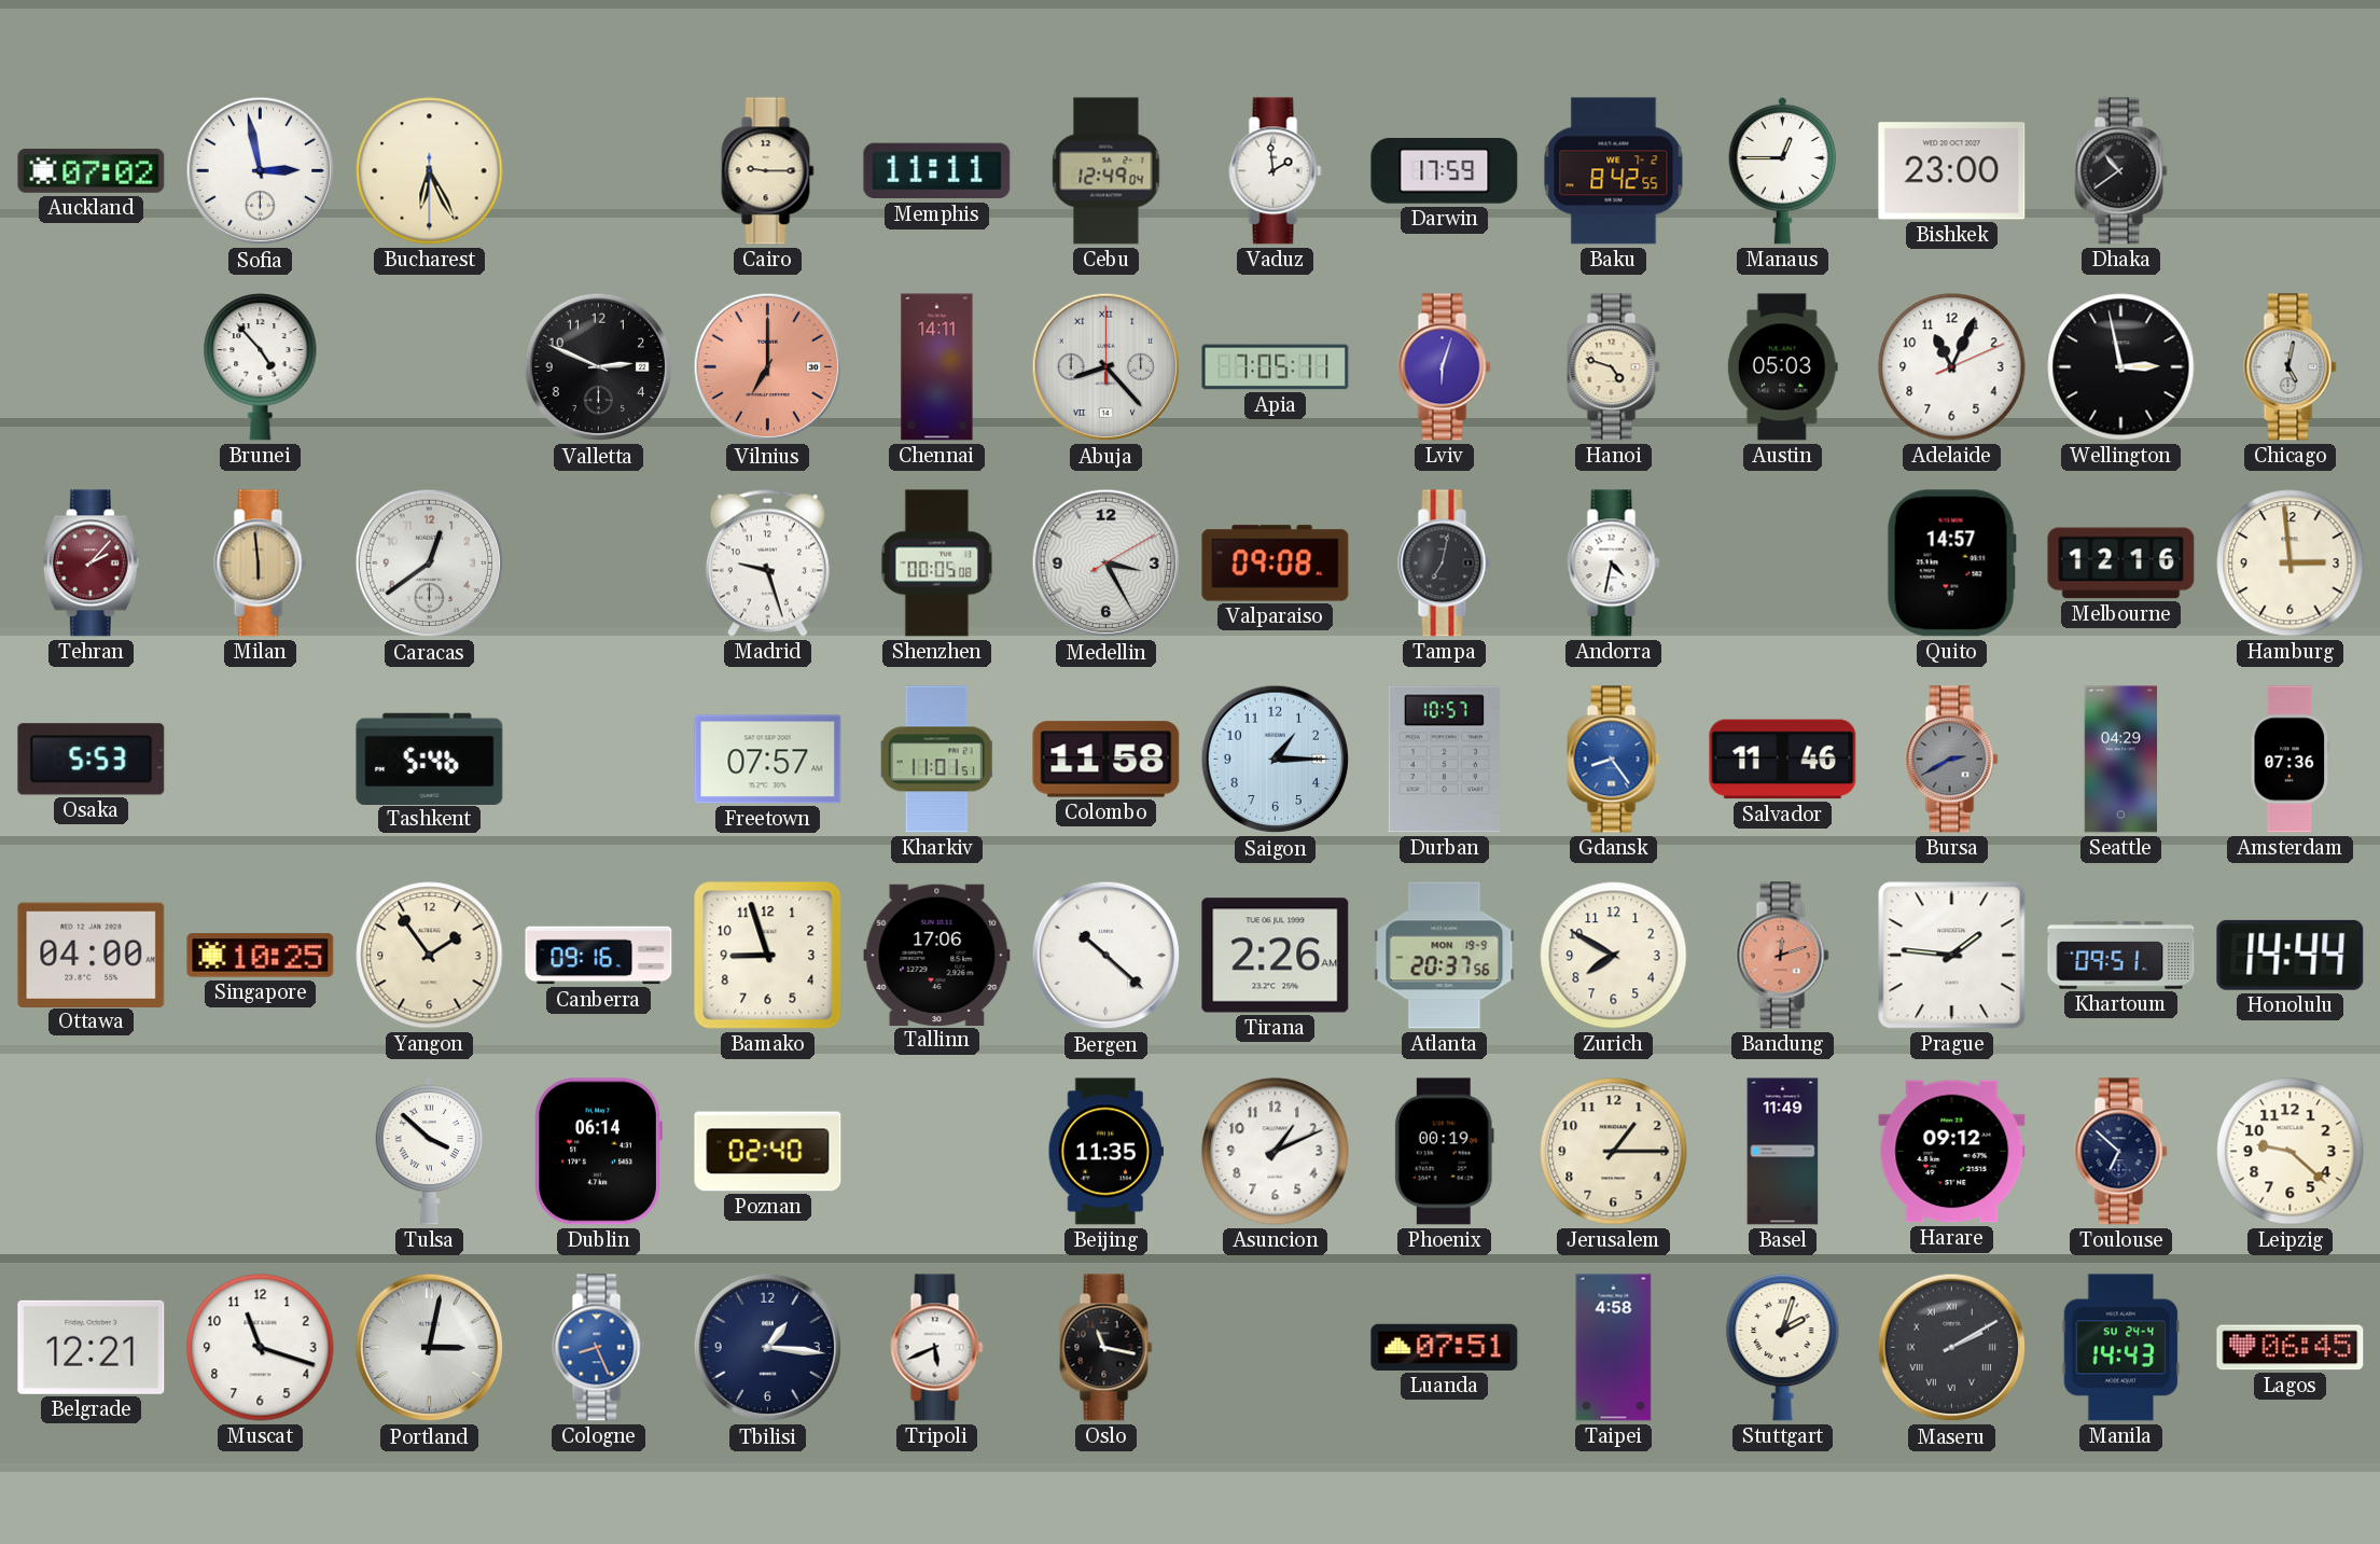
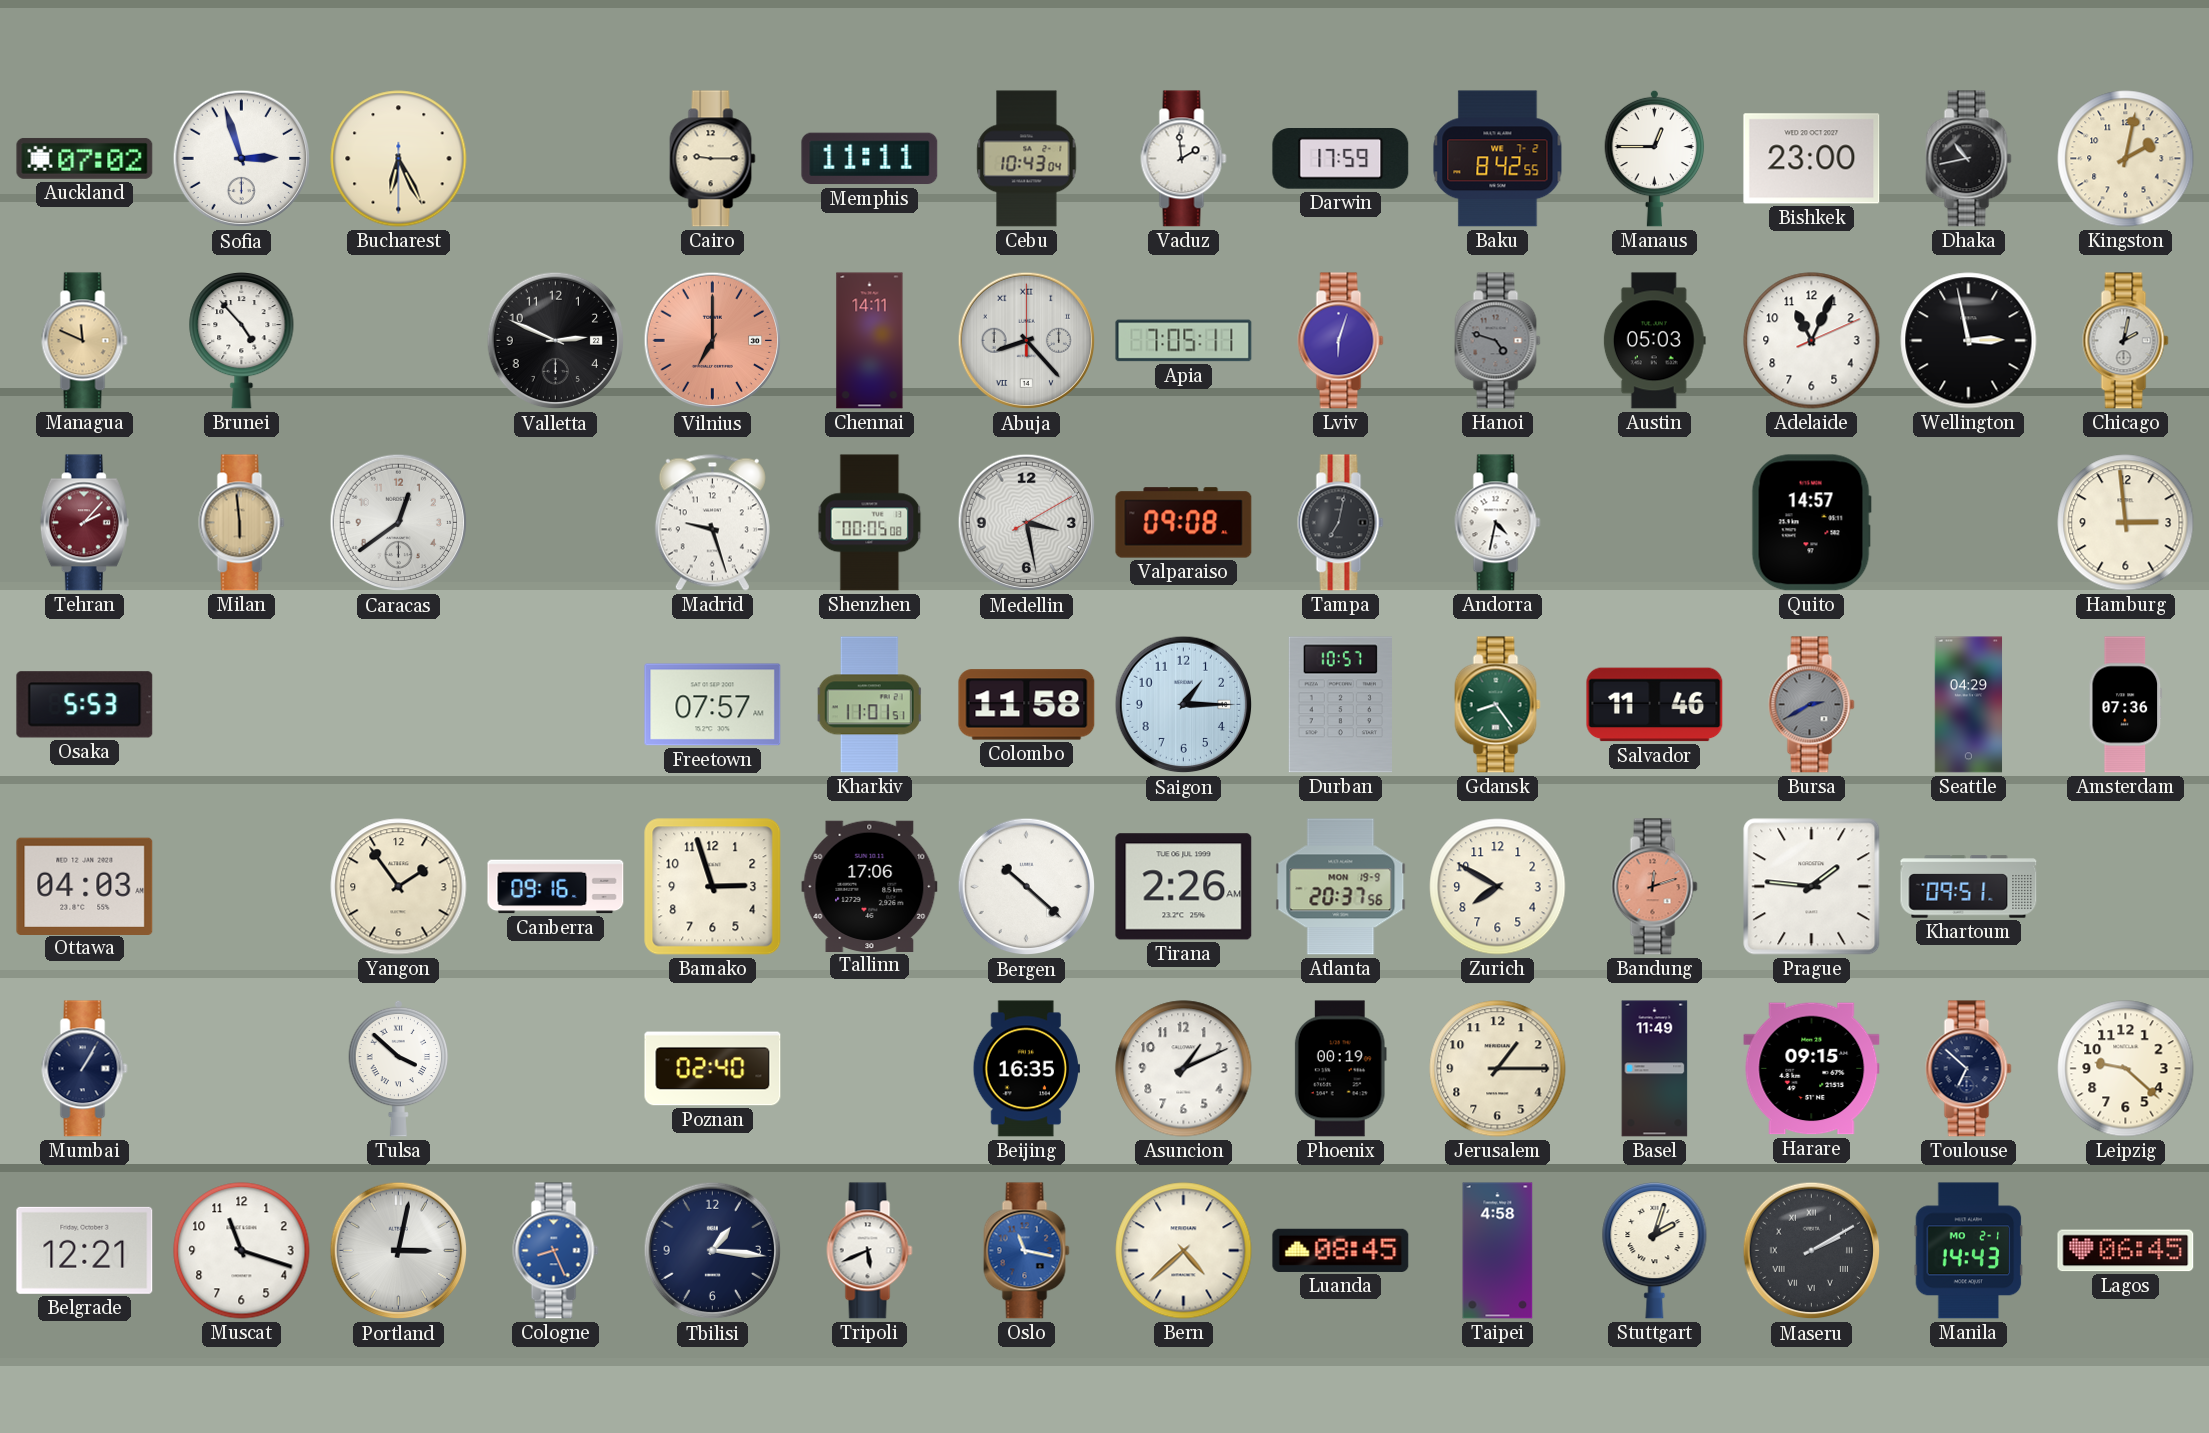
Sofia: 2:58 -> 2:57
Cebu: 12:49 -> 10:43
Dhaka: 10:39 -> 10:43
Kingston: none -> 2:02
Managua: none -> 11:49
Hanoi dial: cream -> grey
Chicago: 5:02 -> 2:02
Medellin: 3:25 -> 3:28
Melbourne: 12:16 -> none
Tashkent: 5:46 -> none
Gdansk dial: blue -> green
Ottawa: 04:00 -> 04:03
Singapore: 10:25 -> none
Bamako: 8:57 -> 2:57
Honolulu: 14:44 -> none
Mumbai: none -> 1:05
Dublin: 06:14 -> none
Beijing: 11:35 -> 16:35
Harare: 09:12 -> 09:15
Oslo dial: black -> blue
Bern: none -> 4:38
Luanda: 07:51 -> 08:45
Manila date: SU 24-4 -> MO 2-1
